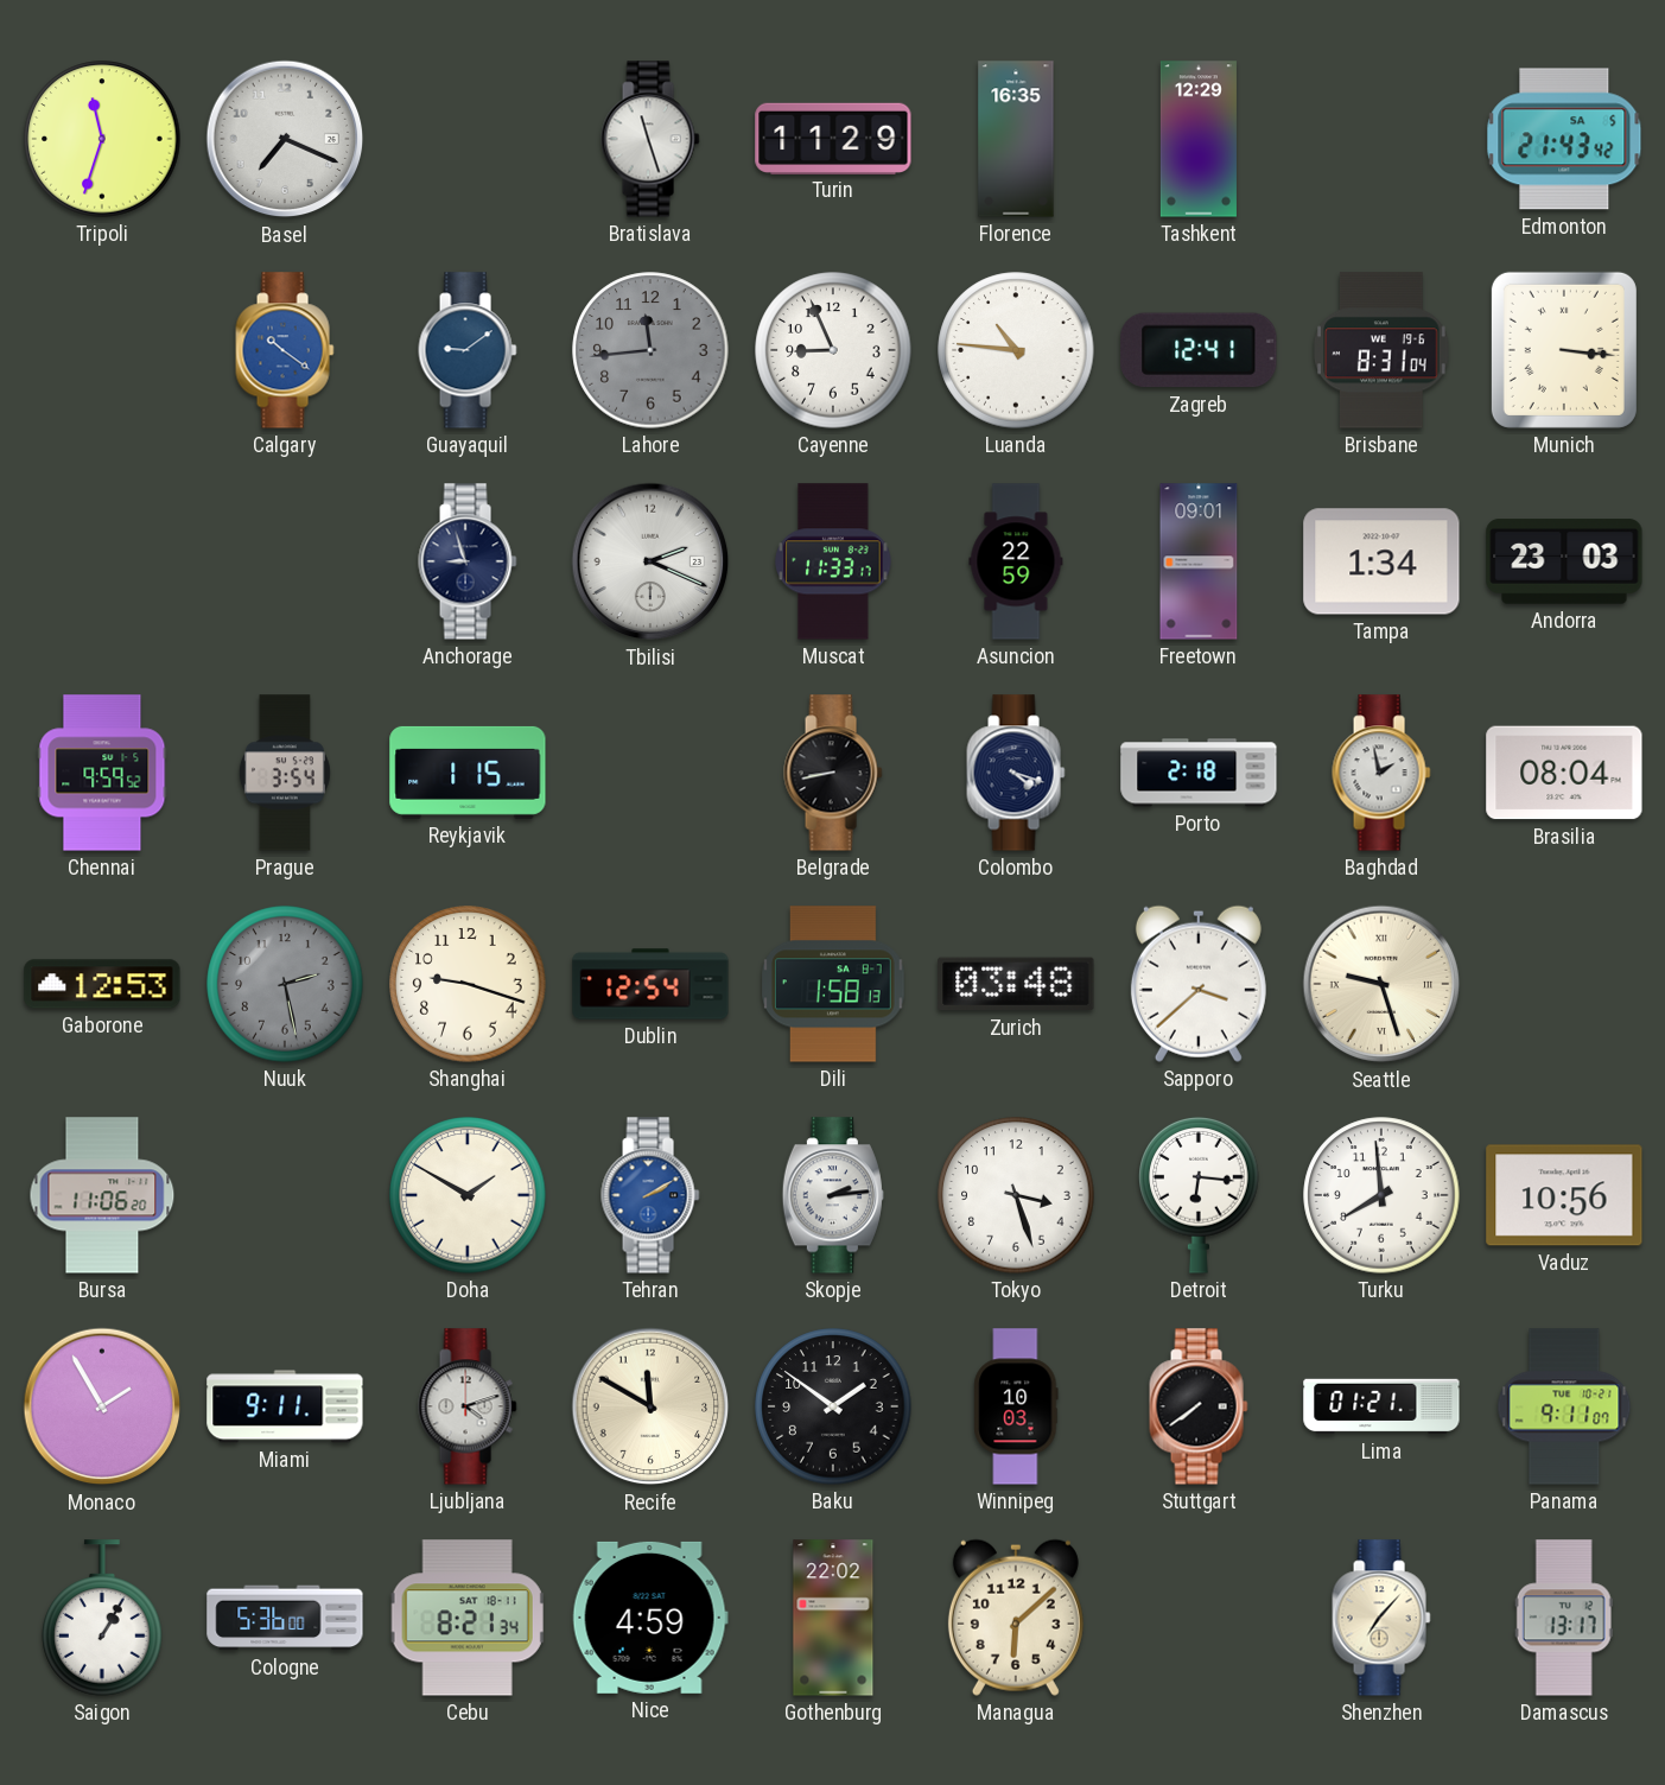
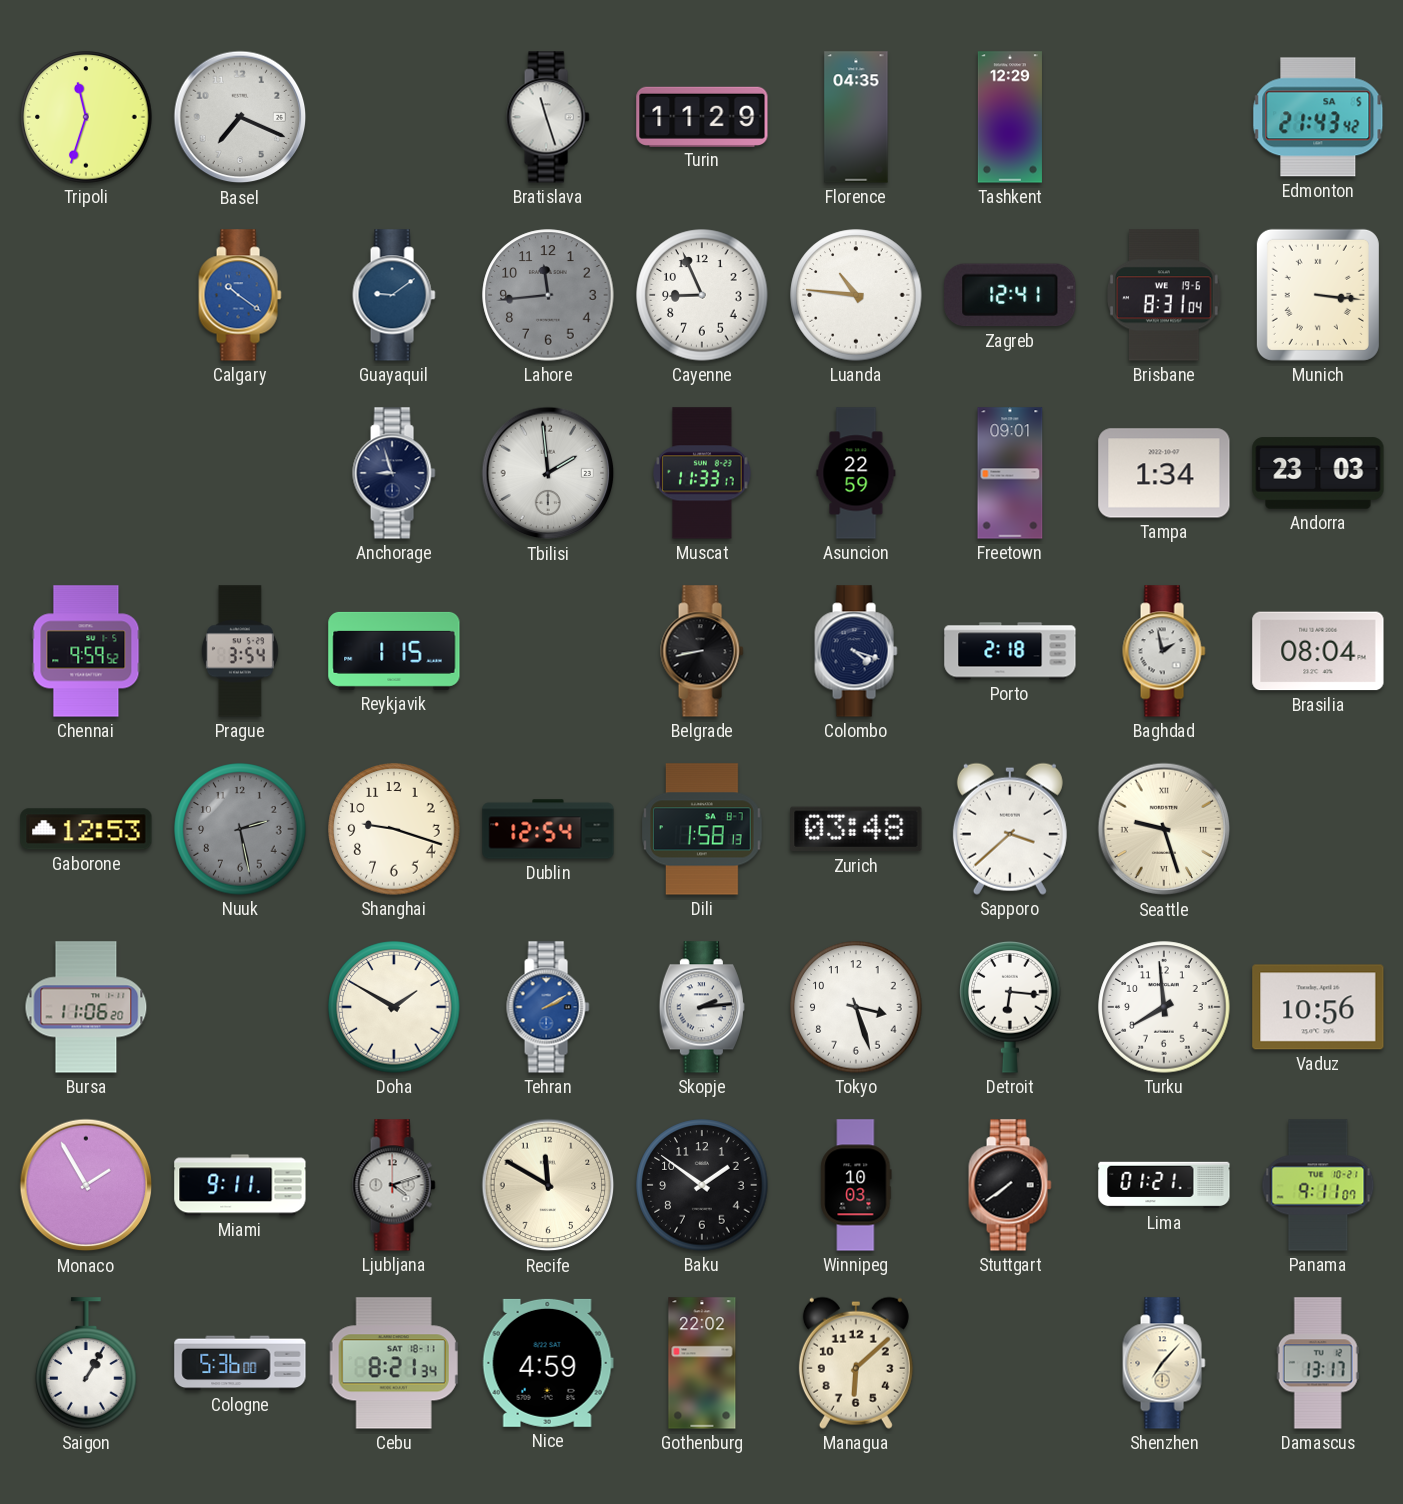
Florence: 16:35 -> 04:35
Tbilisi: 2:19 -> 1:59
